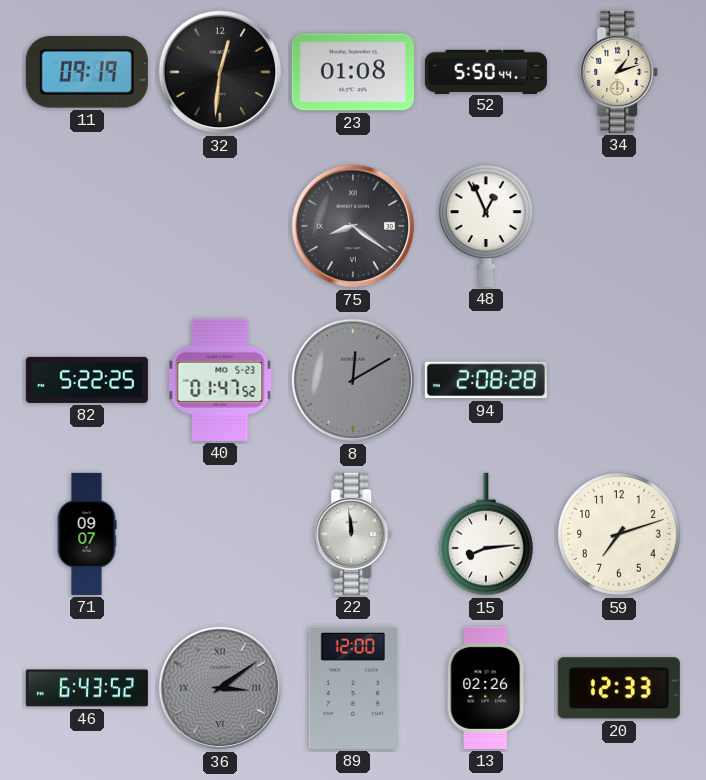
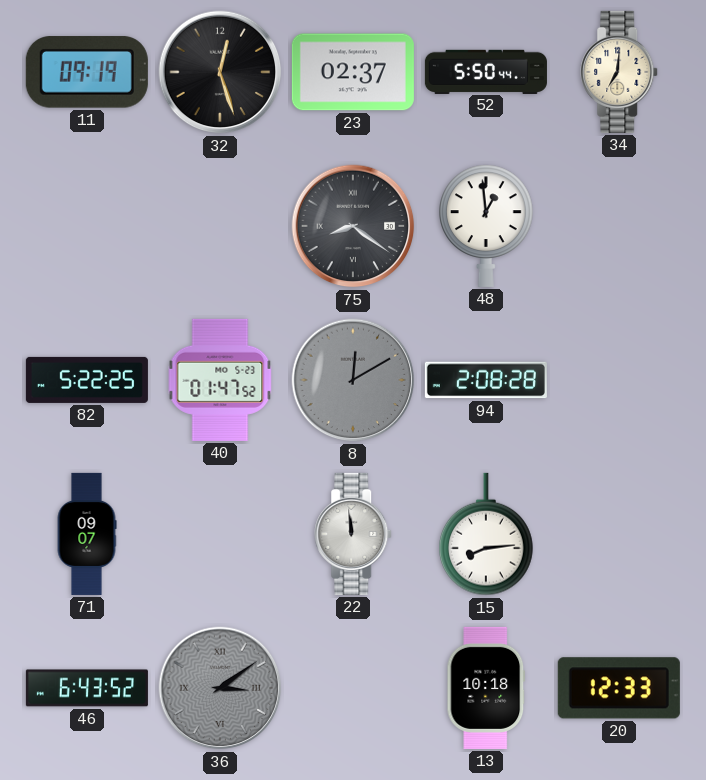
32: 12:31 -> 12:27
23: 01:08 -> 02:37
34: 1:12 -> 7:01
48: 12:56 -> 12:59
59: 7:12 -> none
89: 12:00 -> none
13: 02:26 -> 10:18
